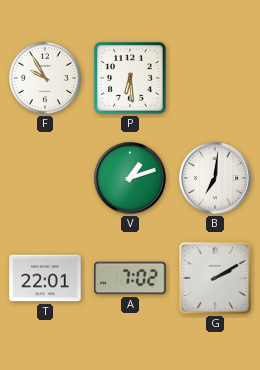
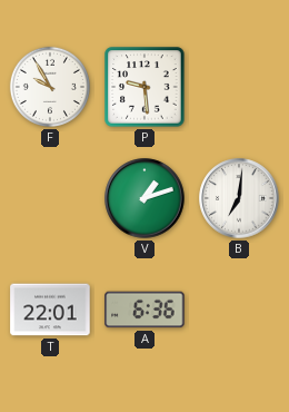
P: 6:29 -> 9:29
A: 7:02 -> 6:36
G: 2:10 -> none
